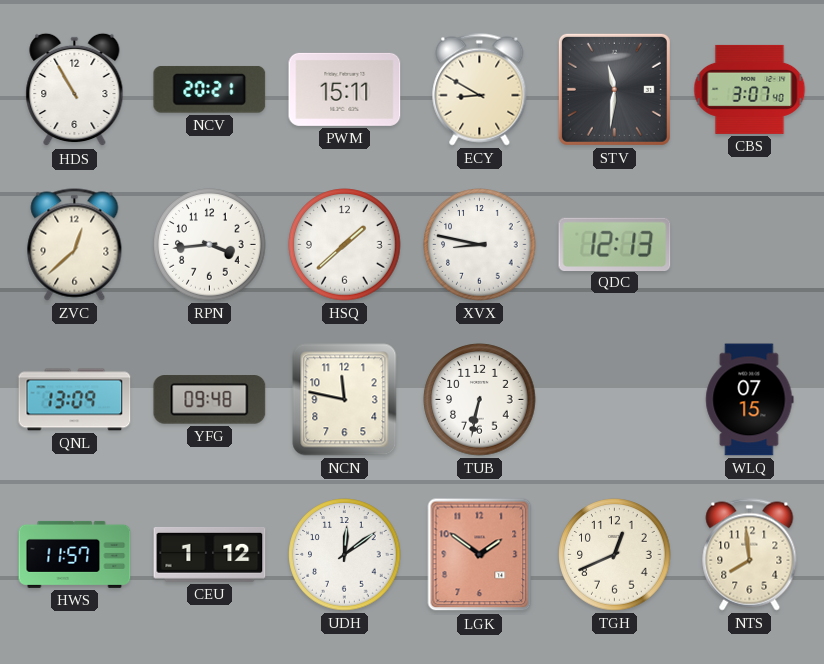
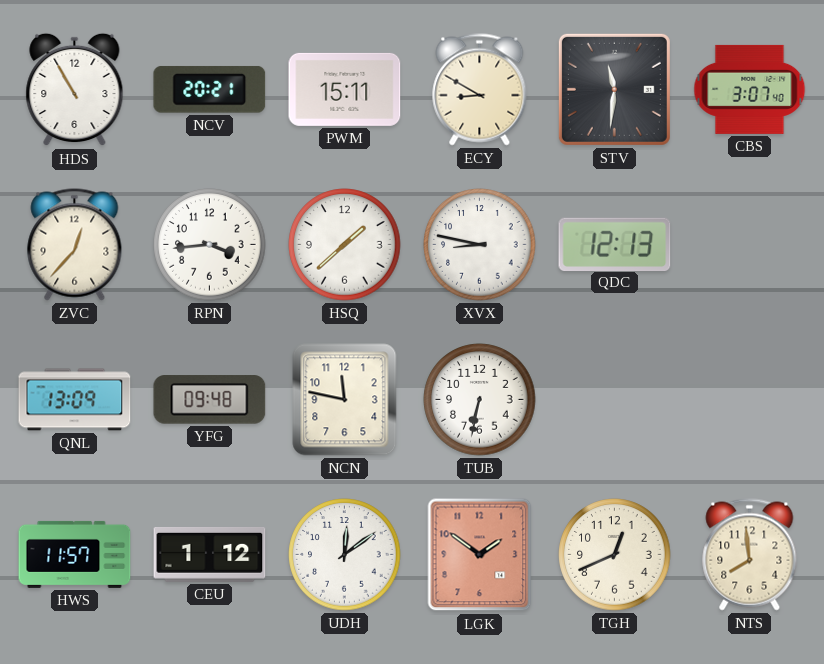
ZVC: 12:38 -> 12:37
WLQ: 07:15 -> none
